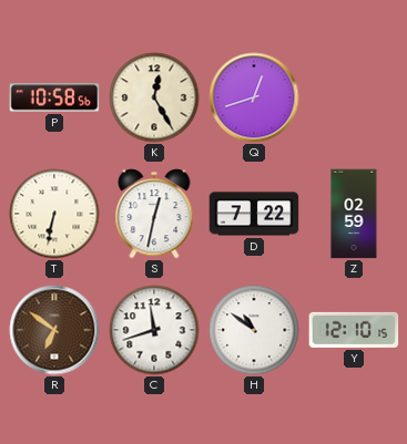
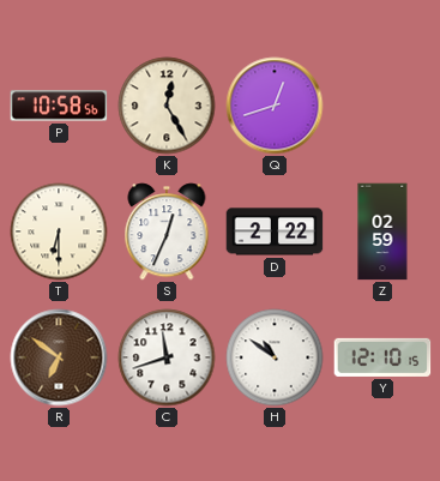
T: 6:32 -> 6:30
S: 12:32 -> 12:34
D: 7:22 -> 2:22
